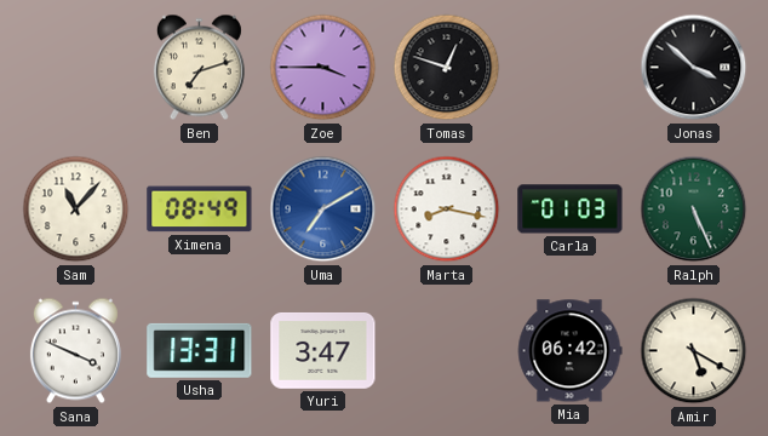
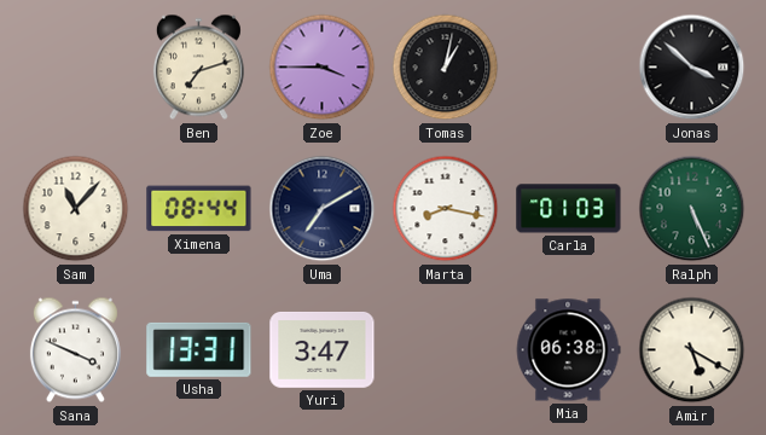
Tomas: 12:48 -> 1:02
Ximena: 08:49 -> 08:44
Uma dial: blue -> navy
Mia: 06:42 -> 06:38
